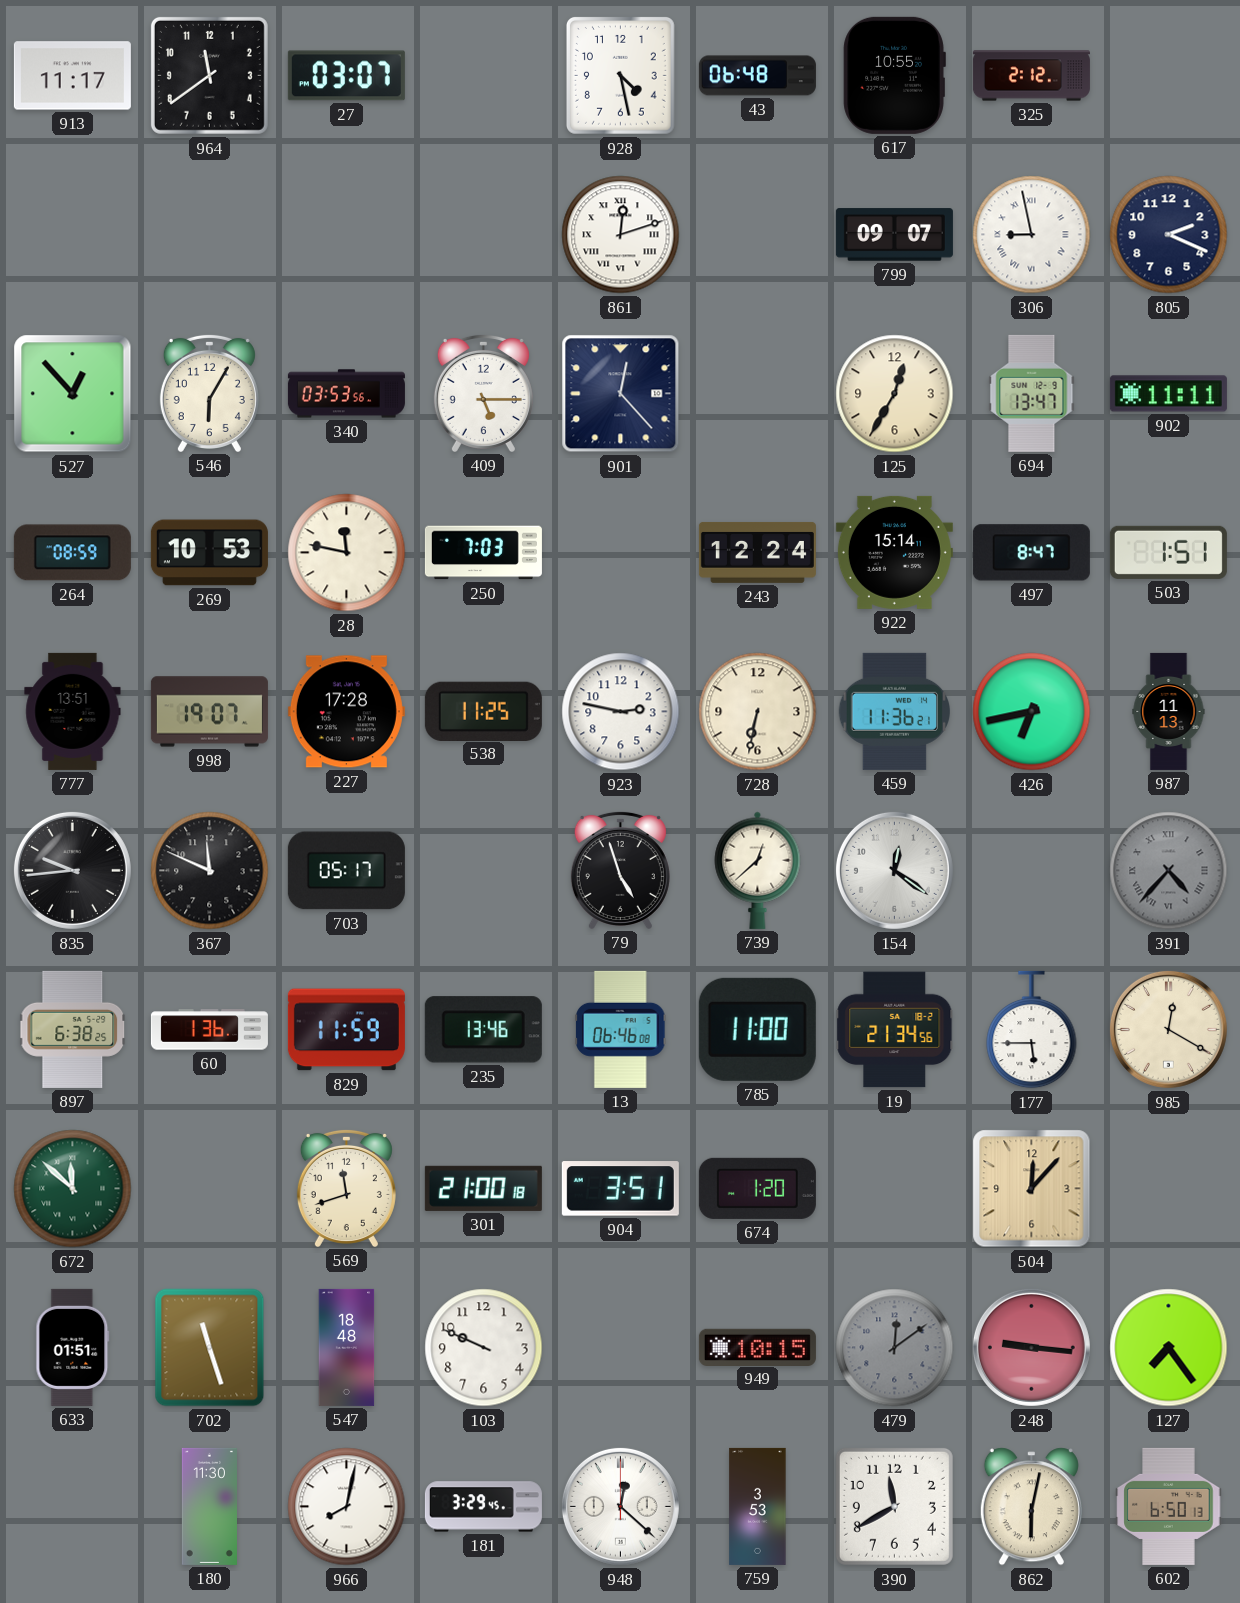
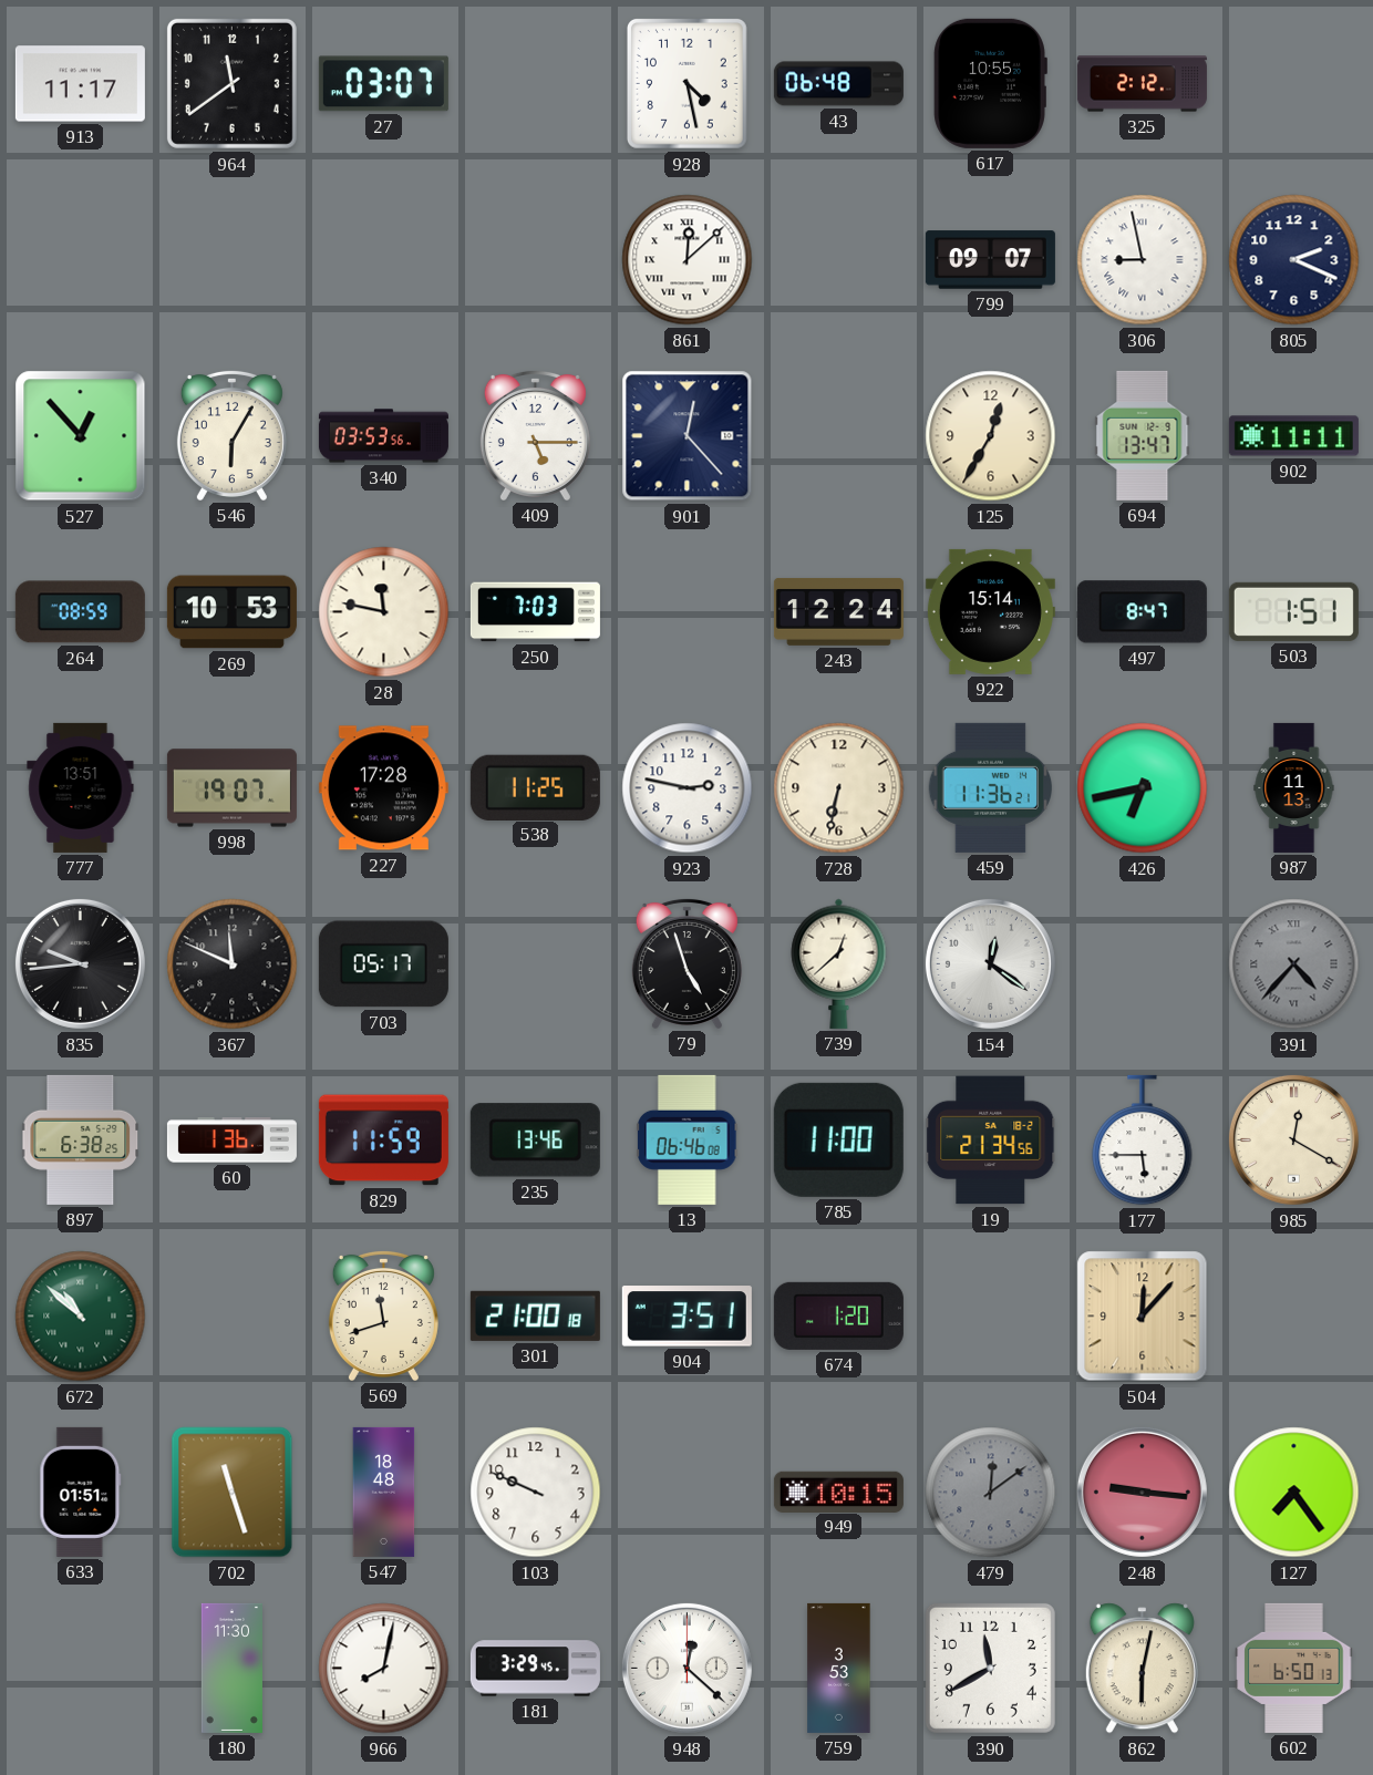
861: 12:12 -> 12:08
672: 11:52 -> 10:52
